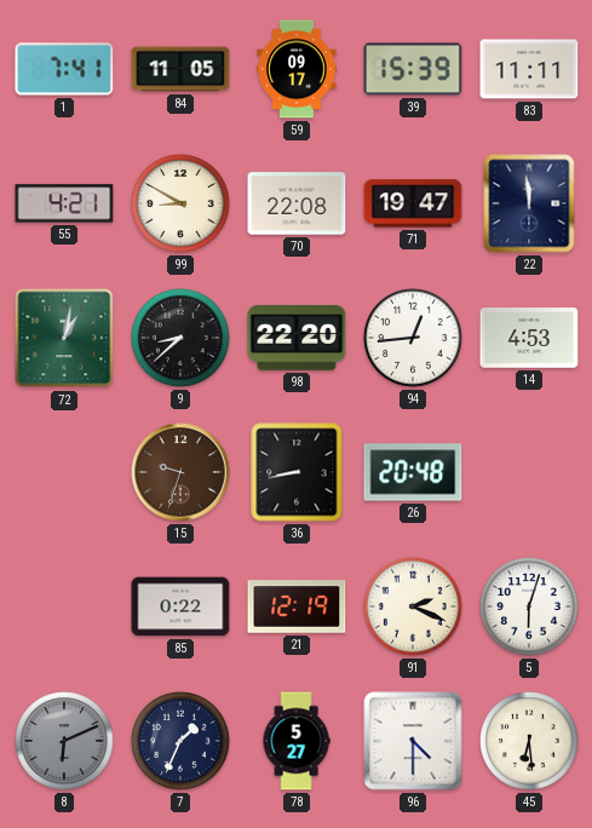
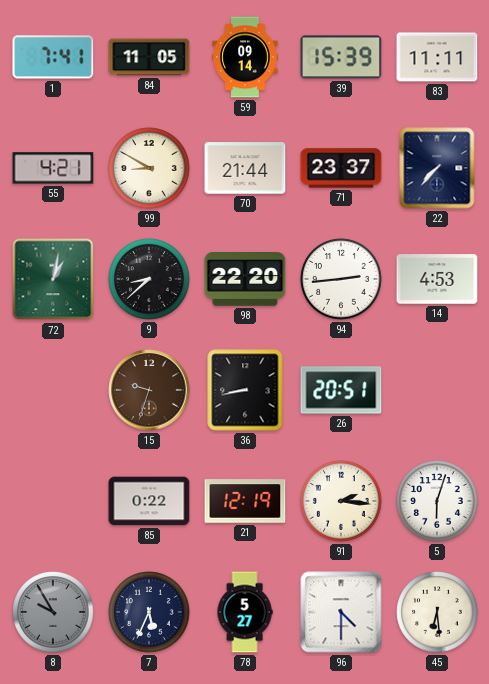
59: 09:17 -> 09:14
70: 22:08 -> 21:44
71: 19:47 -> 23:37
22: 11:59 -> 7:37
94: 12:44 -> 2:44
26: 20:48 -> 20:51
91: 2:19 -> 2:16
8: 6:11 -> 9:55
7: 1:34 -> 5:34
